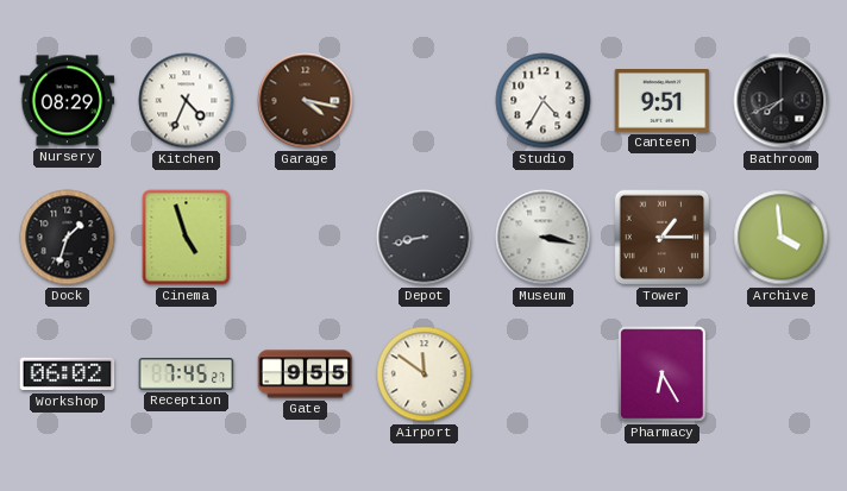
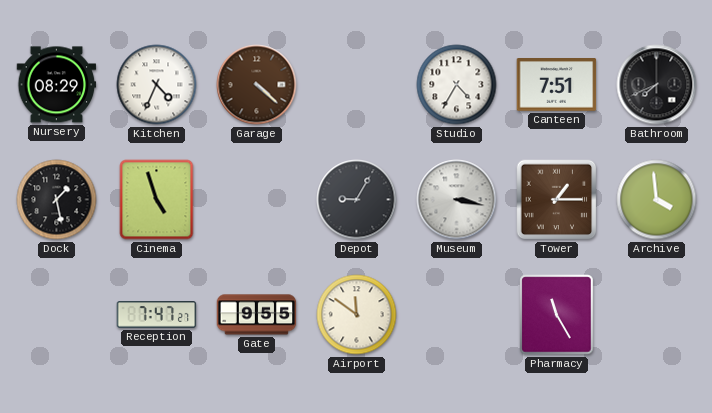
Garage: 4:17 -> 4:22
Canteen: 9:51 -> 7:51
Dock: 1:33 -> 1:28
Depot: 8:43 -> 9:05
Workshop: 06:02 -> none
Reception: 7:45 -> 7:47
Pharmacy: 6:25 -> 11:25
